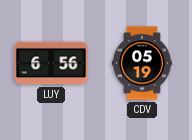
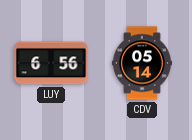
CDV: 05:19 -> 05:14
